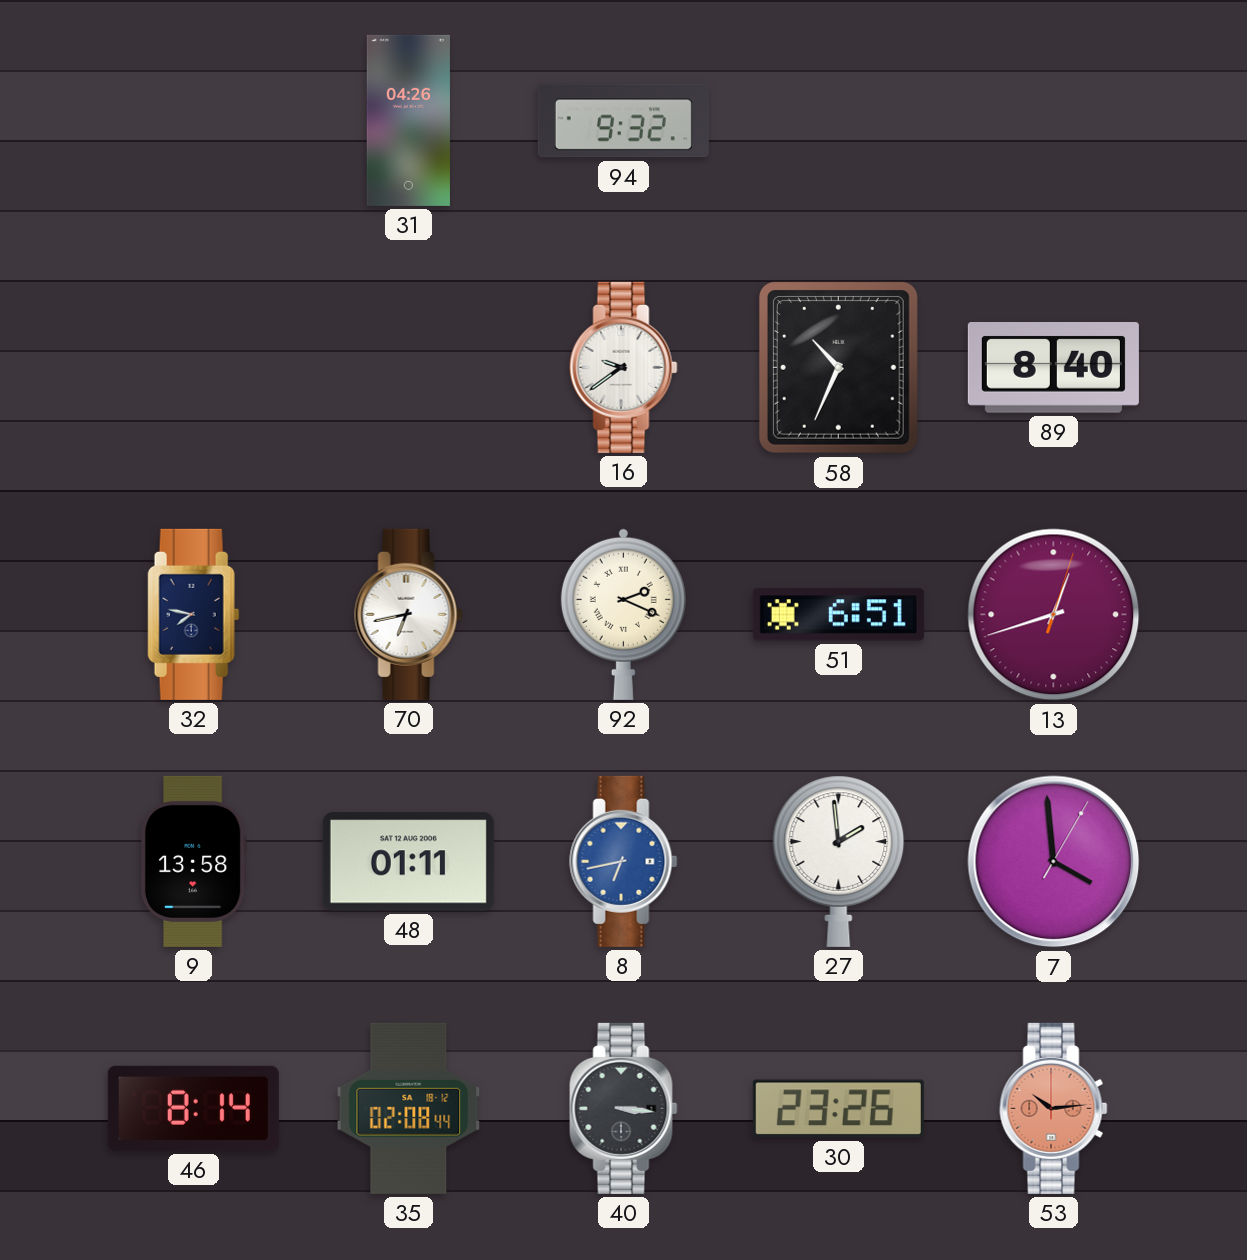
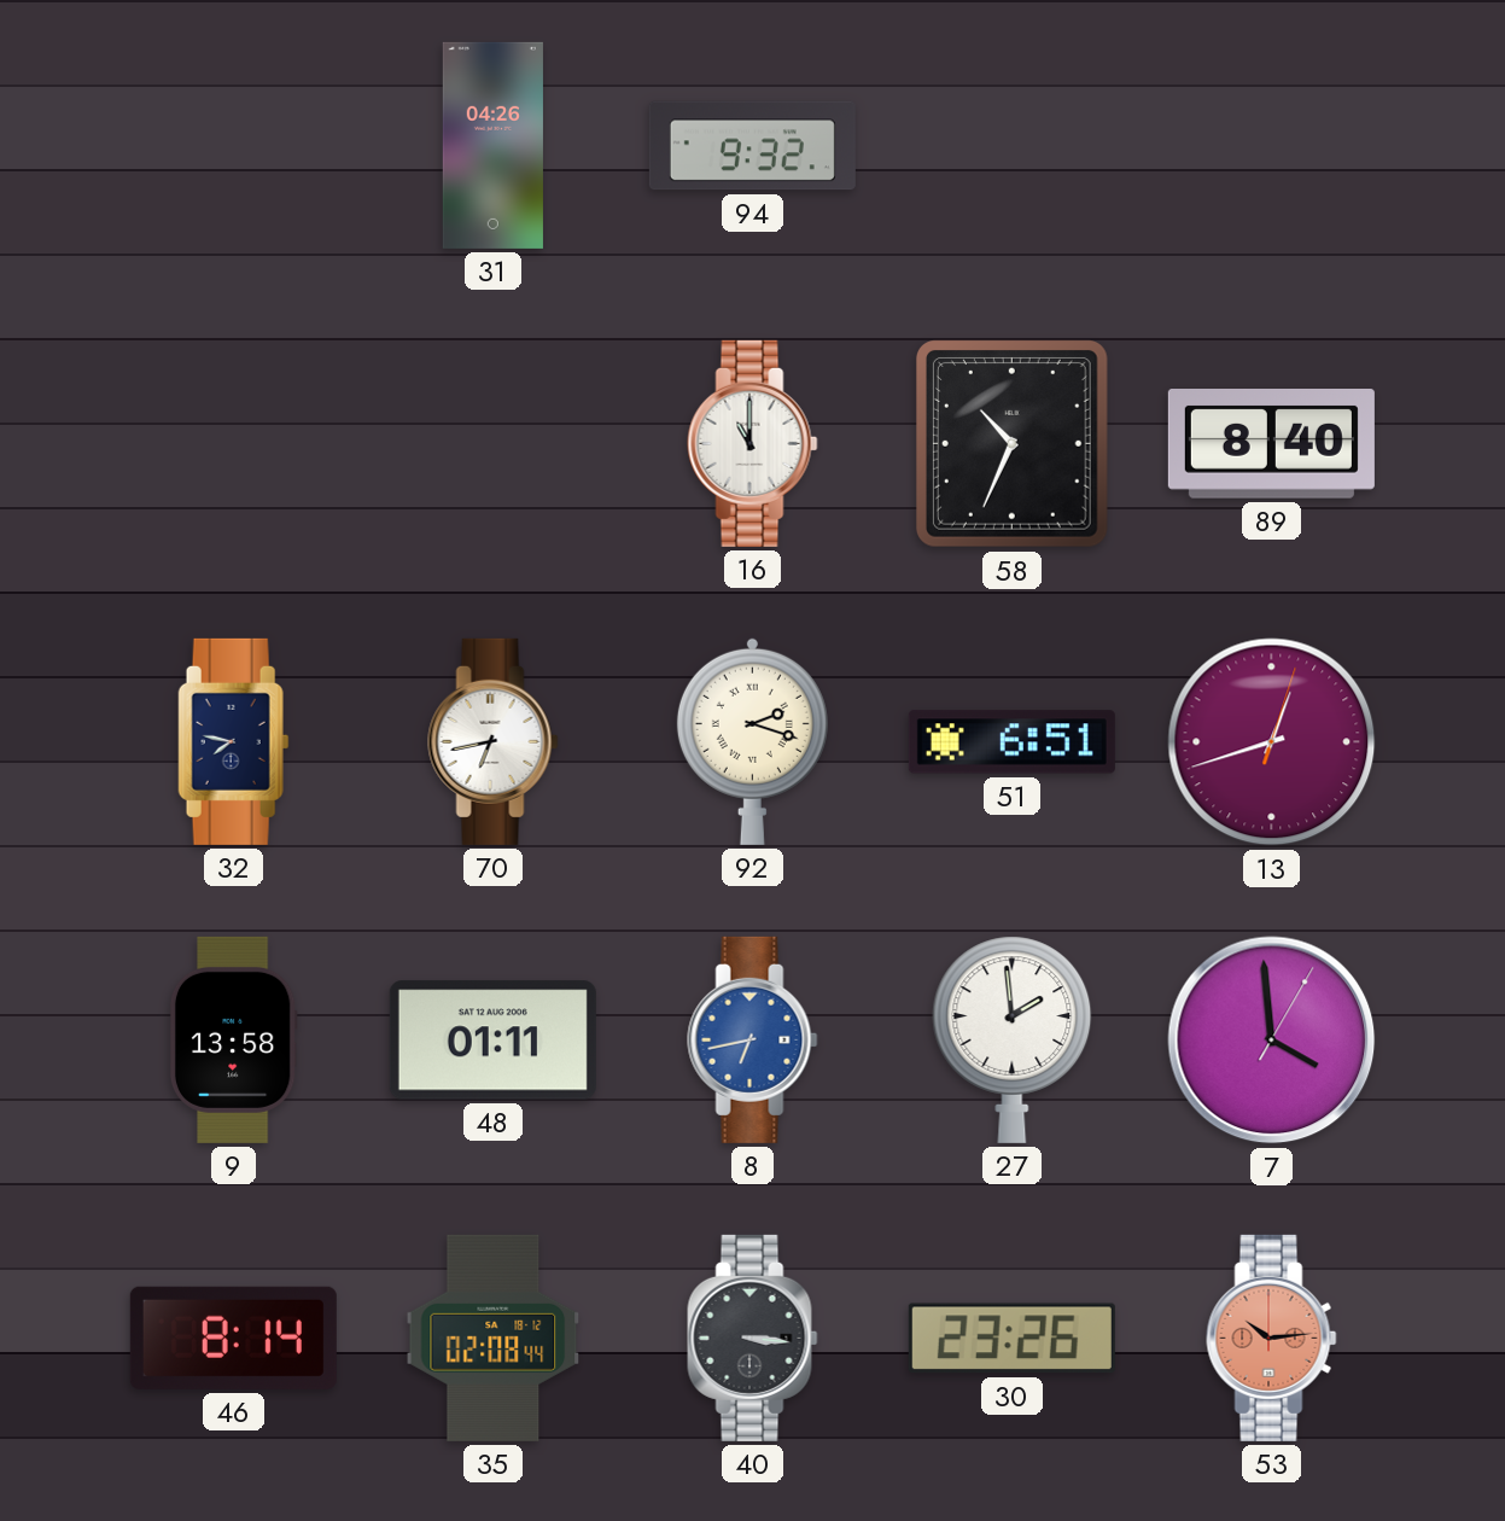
16: 9:39 -> 11:00
92: 2:19 -> 2:18
